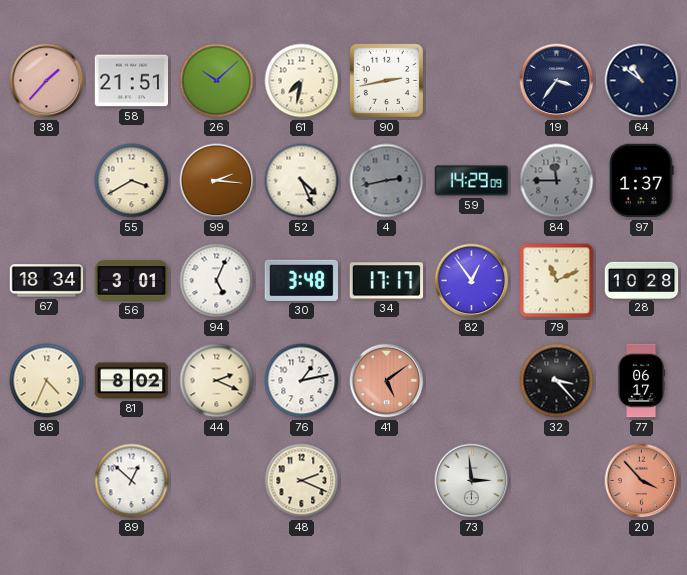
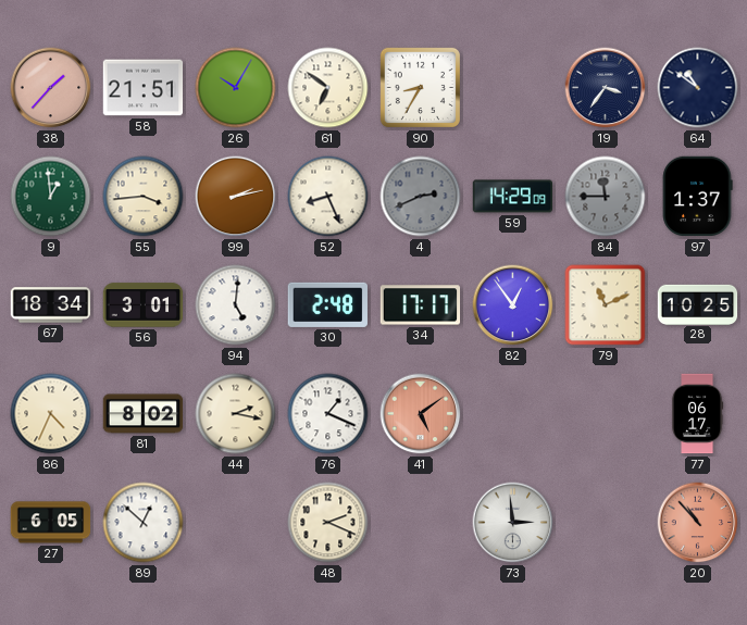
26: 10:08 -> 10:05
61: 7:32 -> 6:51
90: 2:43 -> 8:35
9: none -> 12:59
55: 3:40 -> 3:44
99: 2:16 -> 2:13
52: 4:26 -> 8:26
4: 2:43 -> 2:41
94: 5:04 -> 5:01
30: 3:48 -> 2:48
28: 10:28 -> 10:25
44: 2:19 -> 2:17
76: 1:13 -> 1:19
32: 3:23 -> none
27: none -> 6:05
20: 3:53 -> 10:53
